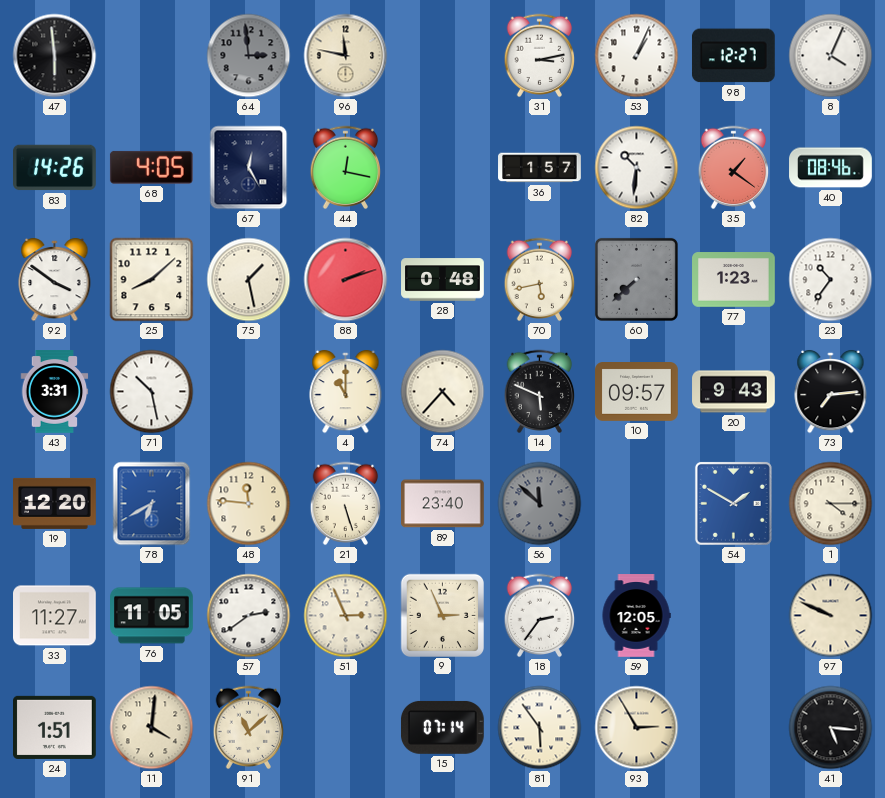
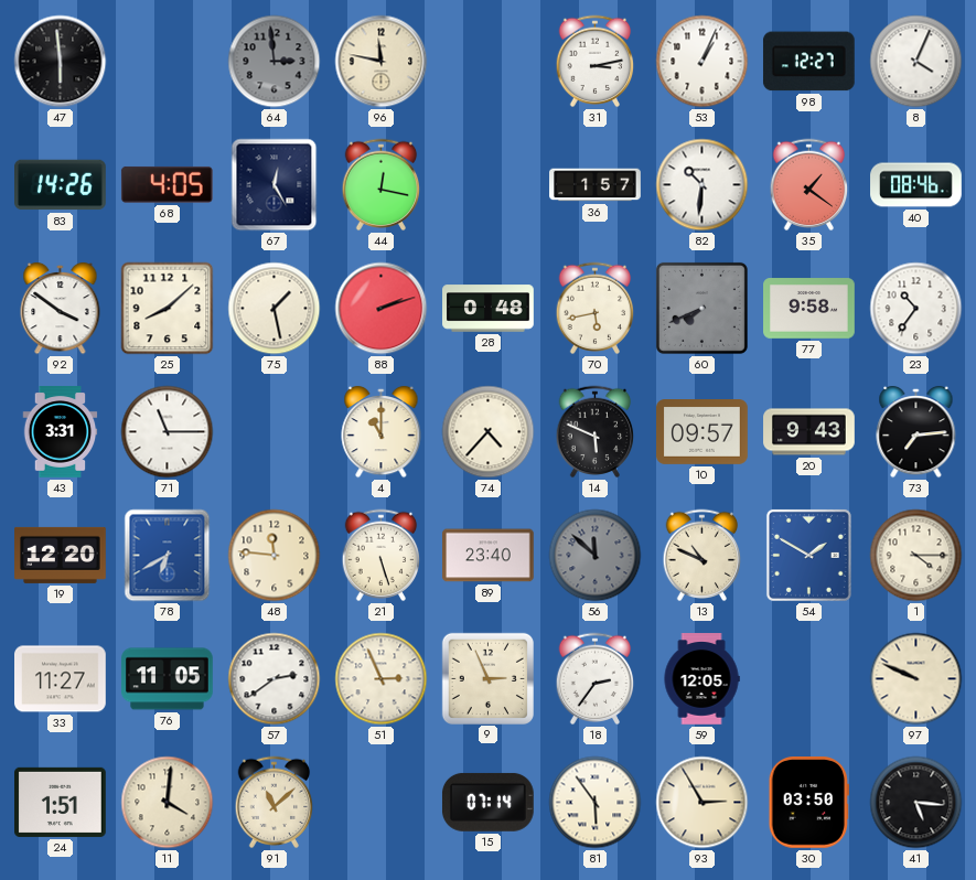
60: 7:38 -> 7:41
77: 1:23 -> 9:58
71: 10:28 -> 11:15
13: none -> 10:49
30: none -> 03:50
